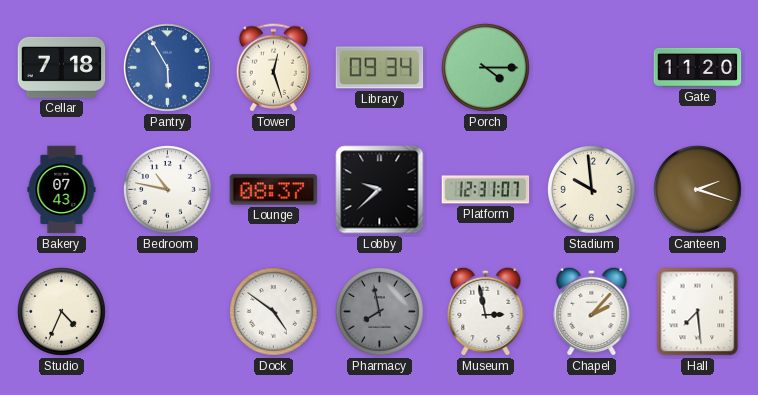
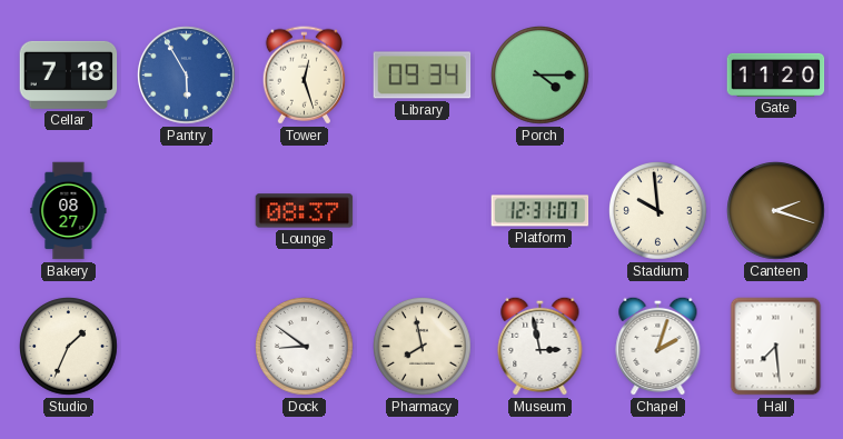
Bakery: 07:43 -> 08:27
Bedroom: 10:47 -> none
Lobby: 9:38 -> none
Studio: 4:34 -> 1:34
Dock: 4:51 -> 8:51
Pharmacy dial: grey -> cream
Chapel: 2:07 -> 2:03
